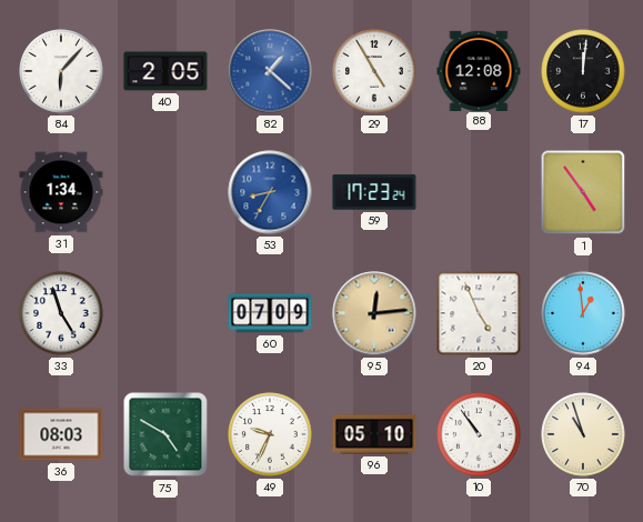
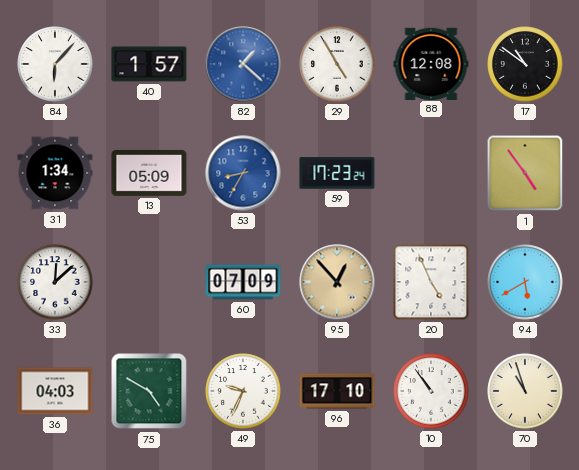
40: 2:05 -> 1:57
17: 12:01 -> 10:51
13: none -> 05:09
33: 4:57 -> 12:08
95: 12:14 -> 12:53
94: 12:59 -> 5:40
36: 08:03 -> 04:03
96: 05:10 -> 17:10
